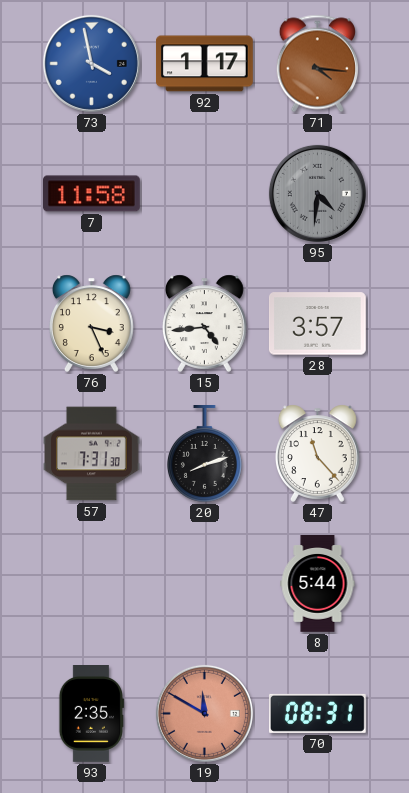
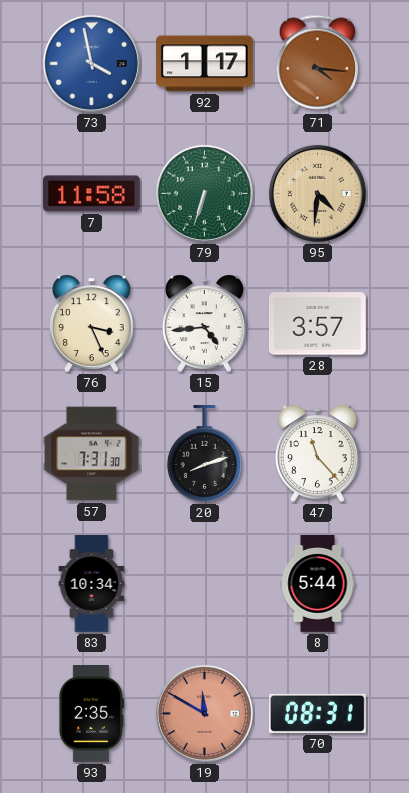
79: none -> 6:33
95 dial: grey -> champagne
83: none -> 10:34
